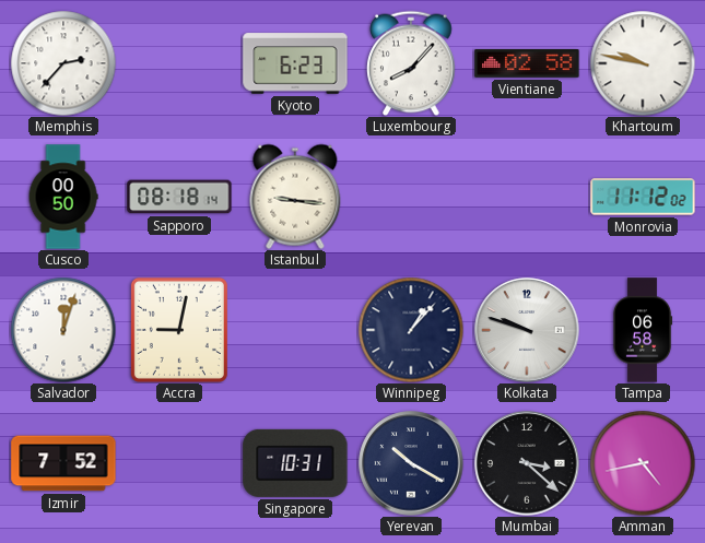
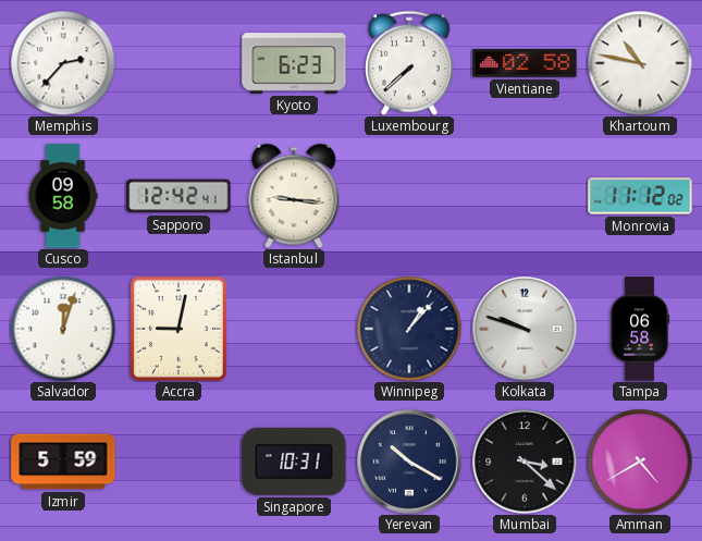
Luxembourg: 8:07 -> 7:38
Khartoum: 9:47 -> 10:47
Cusco: 00:50 -> 09:58
Sapporo: 08:18 -> 12:42
Izmir: 7:52 -> 5:59
Amman: 4:43 -> 4:40
